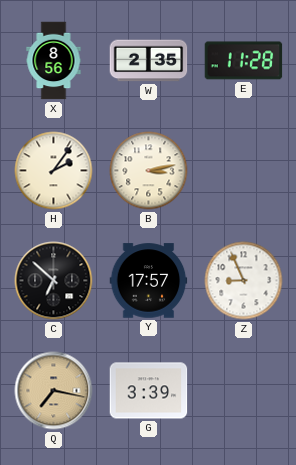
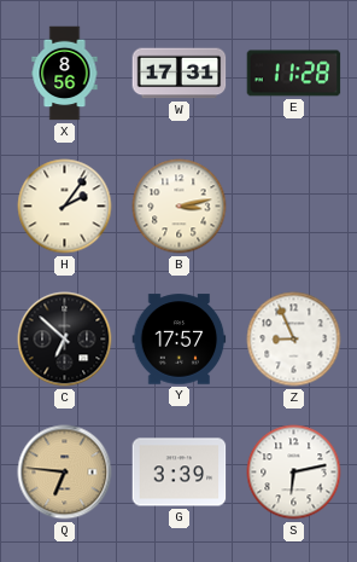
W: 2:35 -> 17:31
Q: 7:17 -> 6:46
S: none -> 6:13
